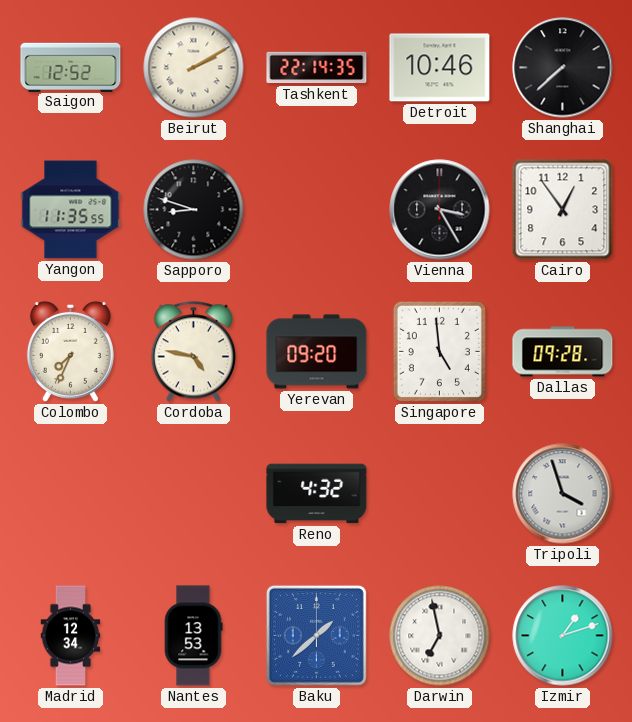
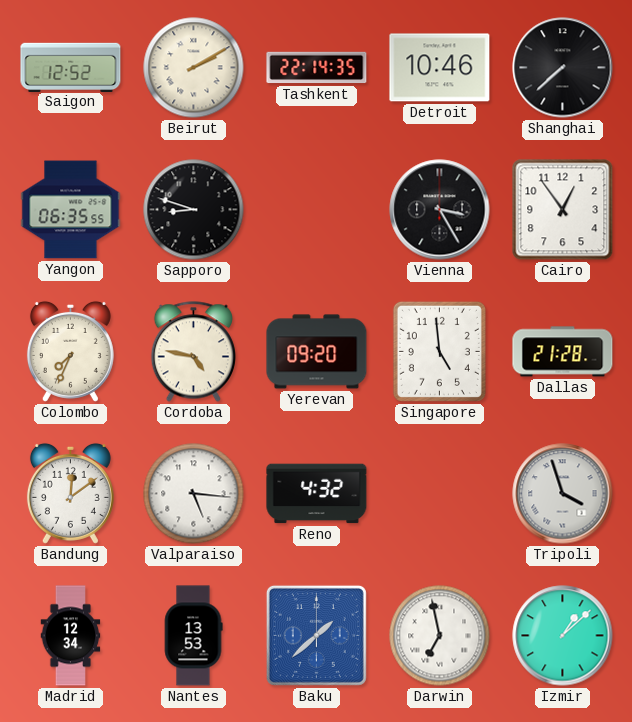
Yangon: 11:35 -> 06:35
Dallas: 09:28 -> 21:28
Bandung: none -> 12:09
Valparaiso: none -> 5:16
Izmir: 1:12 -> 1:08
